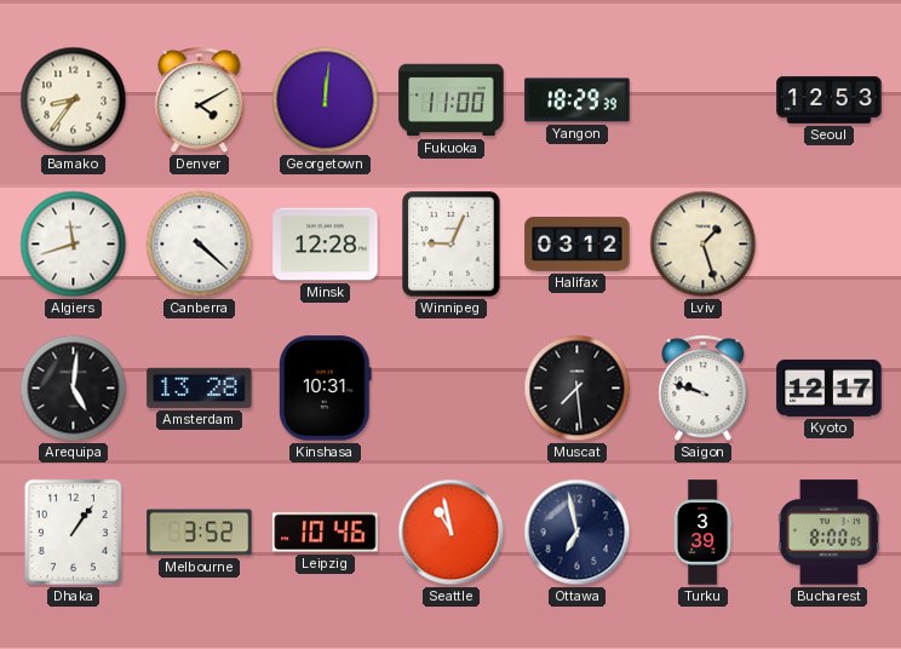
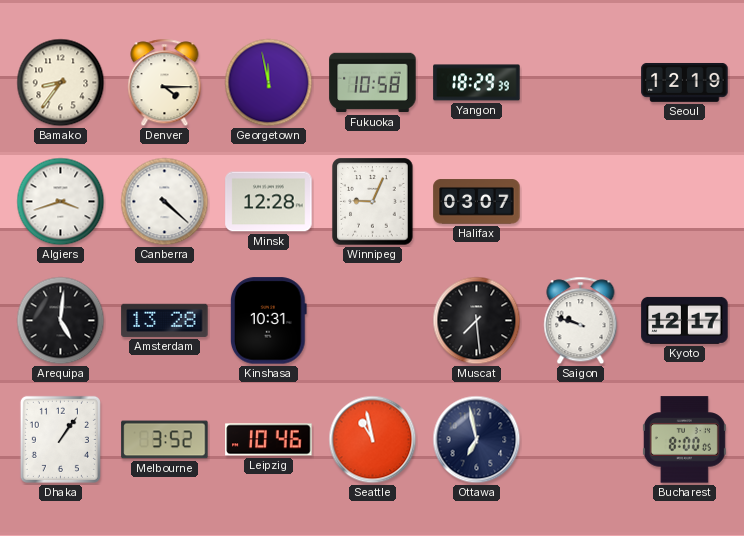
Denver: 4:10 -> 4:15
Georgetown: 12:01 -> 11:58
Fukuoka: 11:00 -> 10:58
Seoul: 12:53 -> 12:19
Algiers: 11:42 -> 3:42
Halifax: 03:12 -> 03:07
Lviv: 1:27 -> none
Turku: 3:39 -> none
